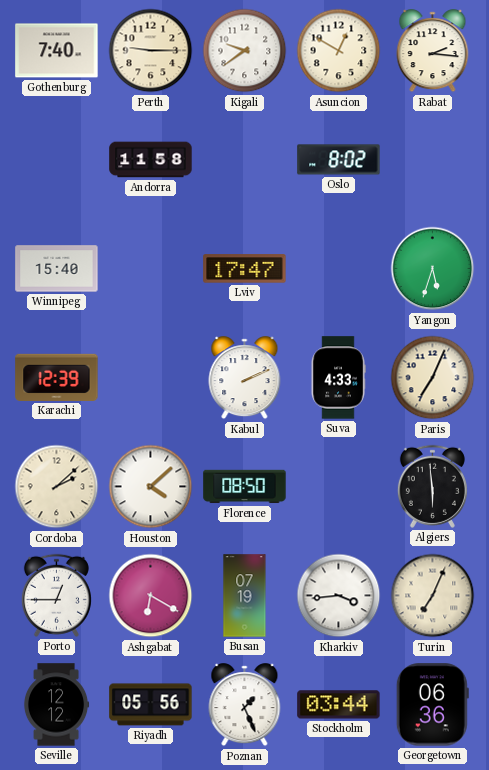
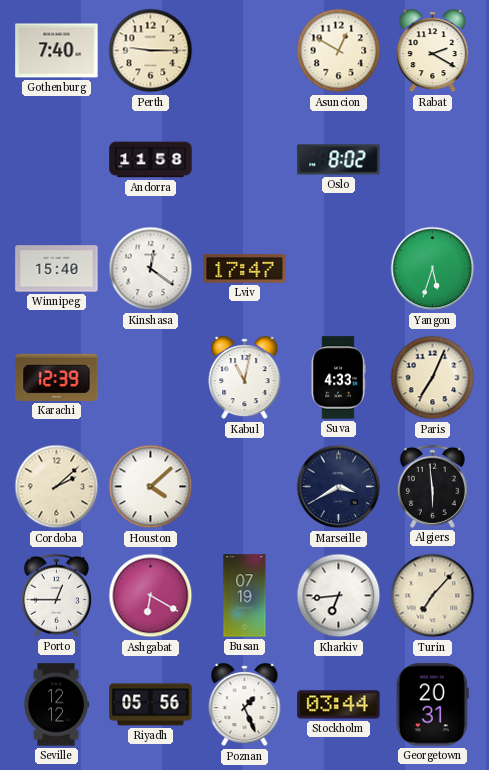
Kigali: 9:39 -> none
Rabat: 2:16 -> 2:20
Kinshasa: none -> 12:21
Kabul: 2:11 -> 11:02
Florence: 08:50 -> none
Marseille: none -> 3:40
Kharkiv: 3:44 -> 6:44
Turin: 7:04 -> 7:07
Georgetown: 06:36 -> 20:31
